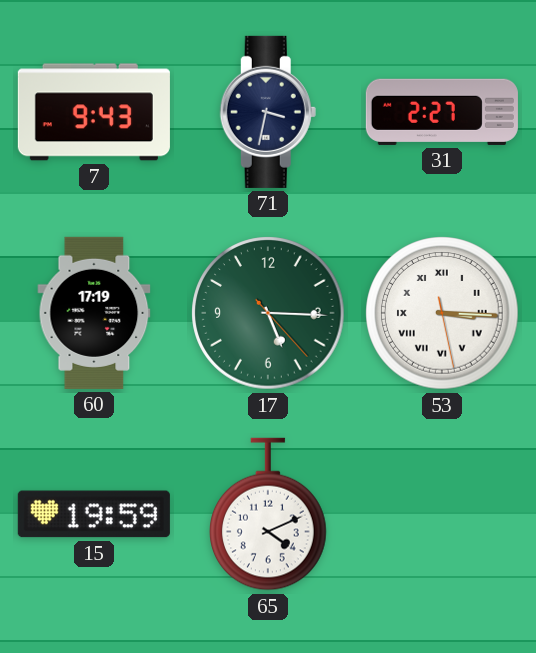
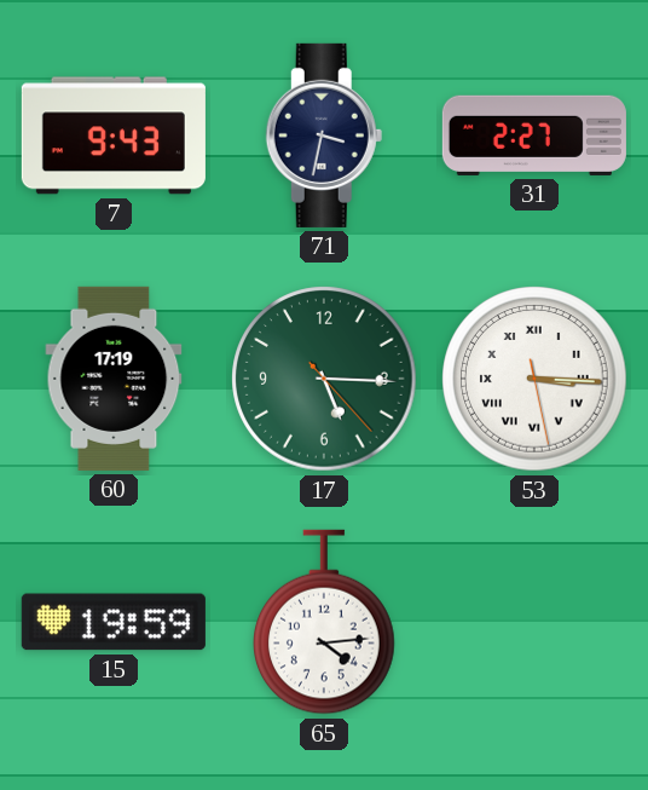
65: 4:11 -> 4:14
